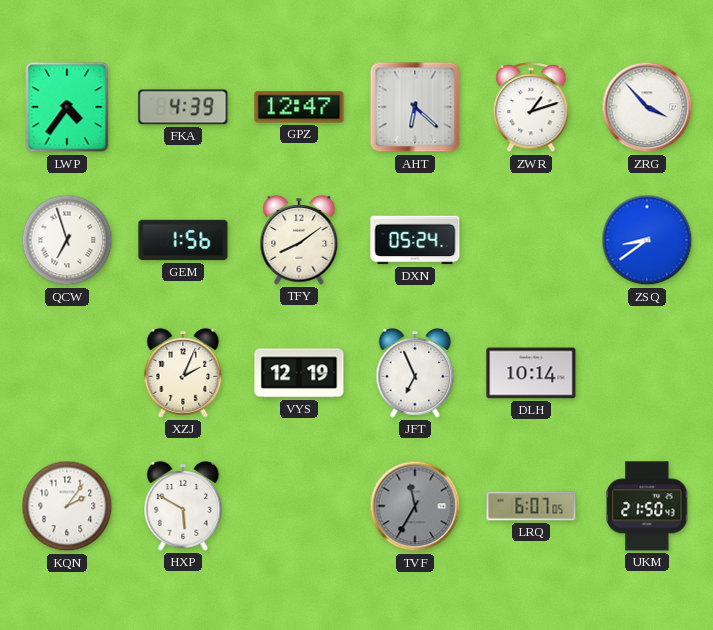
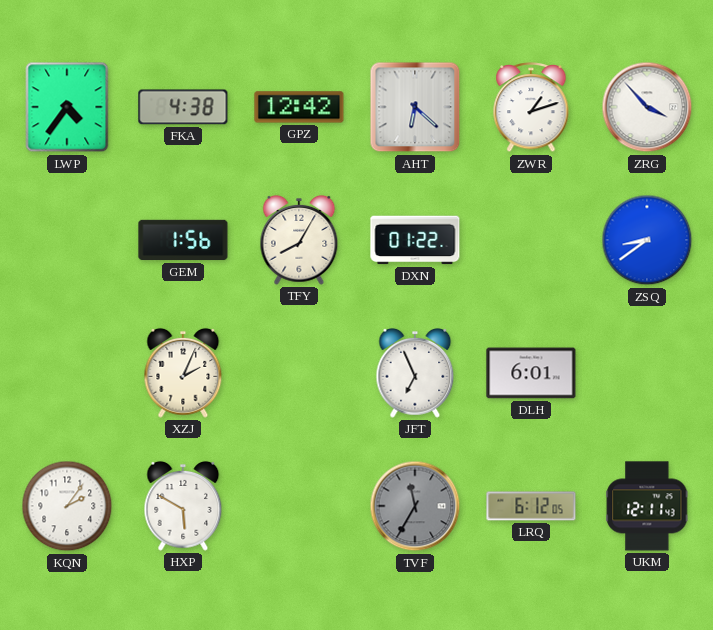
FKA: 4:39 -> 4:38
GPZ: 12:47 -> 12:42
QCW: 6:57 -> none
TFY: 8:09 -> 8:05
DXN: 05:24 -> 01:22
VYS: 12:19 -> none
DLH: 10:14 -> 6:01
LRQ: 6:07 -> 6:12
UKM: 21:50 -> 12:11
